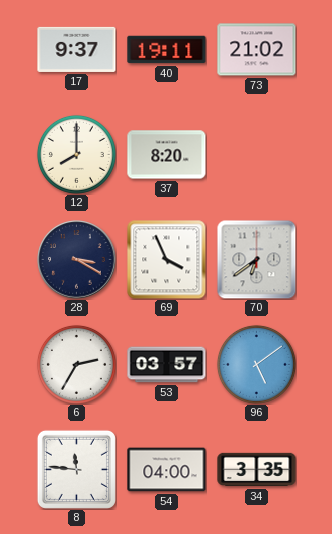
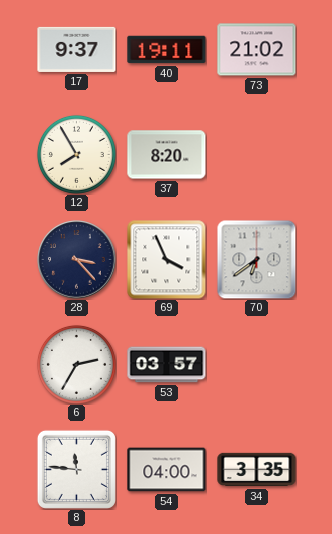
12: 8:00 -> 7:55
28: 3:20 -> 3:23
96: 5:09 -> none
